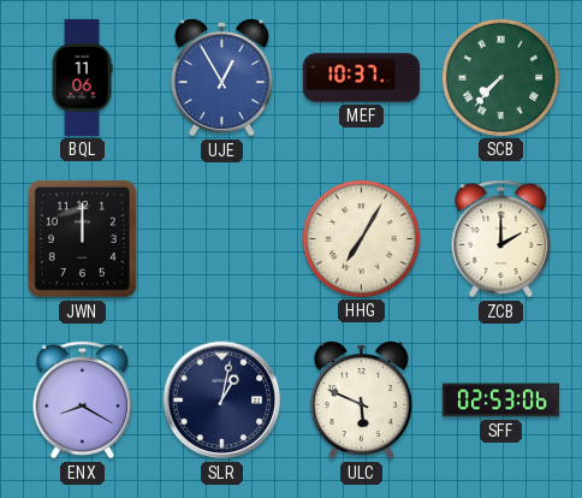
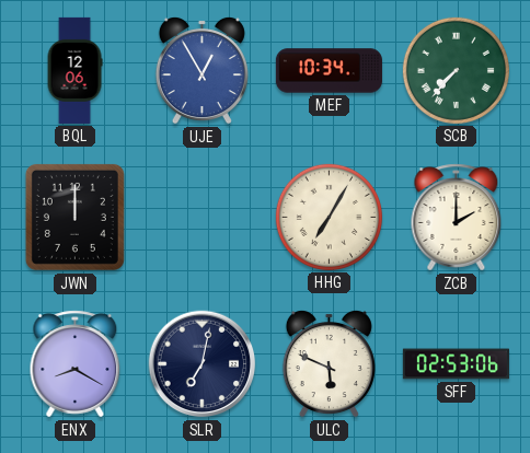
BQL: 11:06 -> 12:06
MEF: 10:37 -> 10:34
SLR: 1:02 -> 7:02
